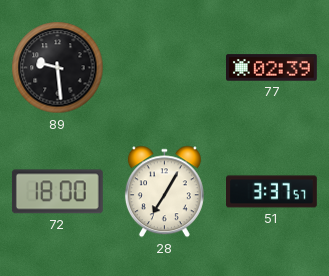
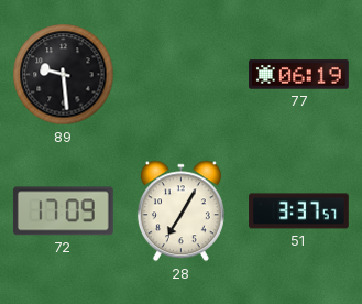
77: 02:39 -> 06:19
72: 18:00 -> 17:09
